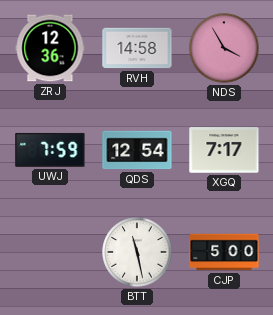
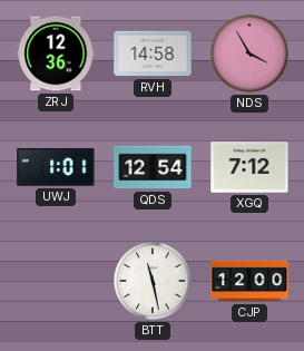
UWJ: 7:59 -> 1:01
XGQ: 7:17 -> 7:12
CJP: 5:00 -> 12:00
